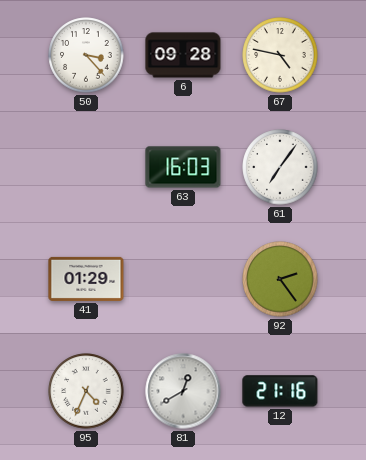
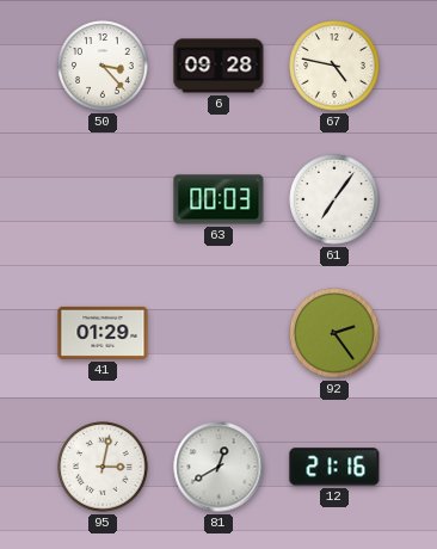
63: 16:03 -> 00:03
95: 4:34 -> 3:02
